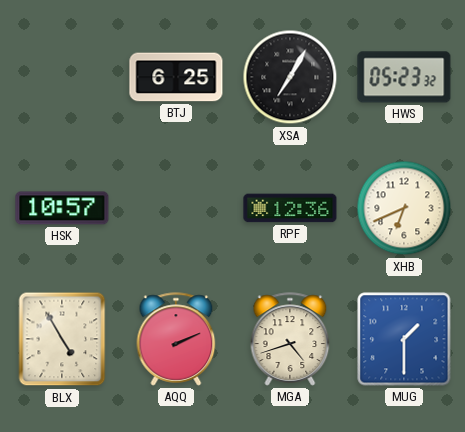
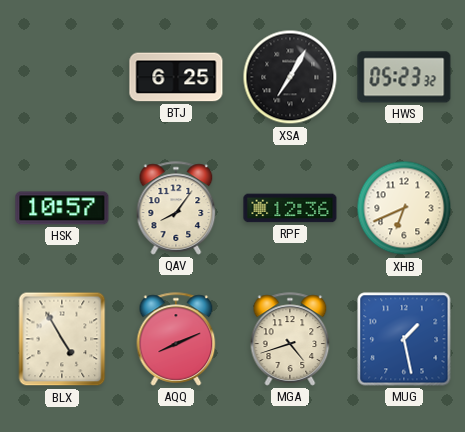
QAV: none -> 8:06
AQQ: 2:11 -> 8:11
MUG: 1:30 -> 1:28
